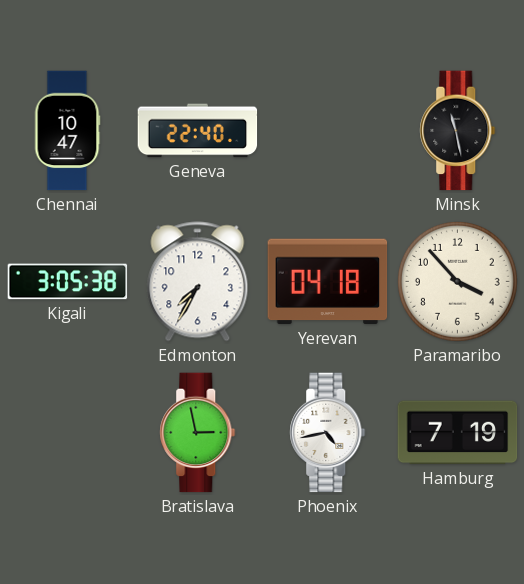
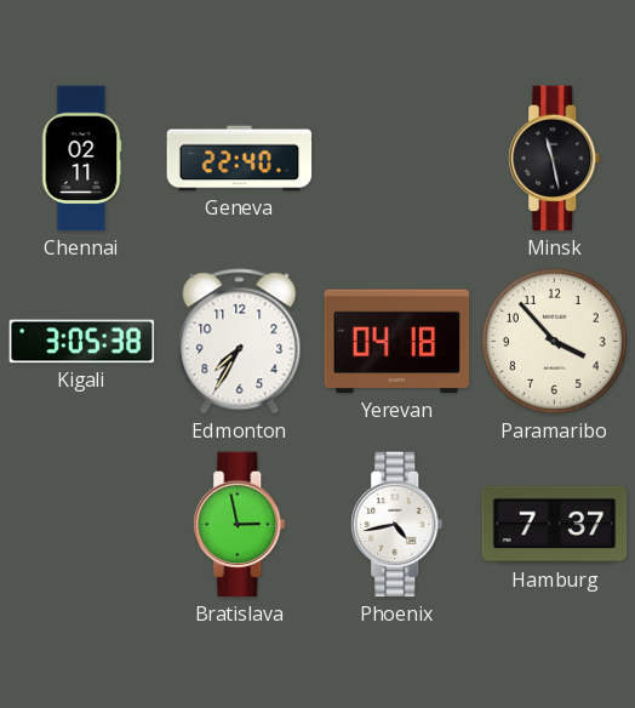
Chennai: 10:47 -> 02:11
Hamburg: 7:19 -> 7:37
